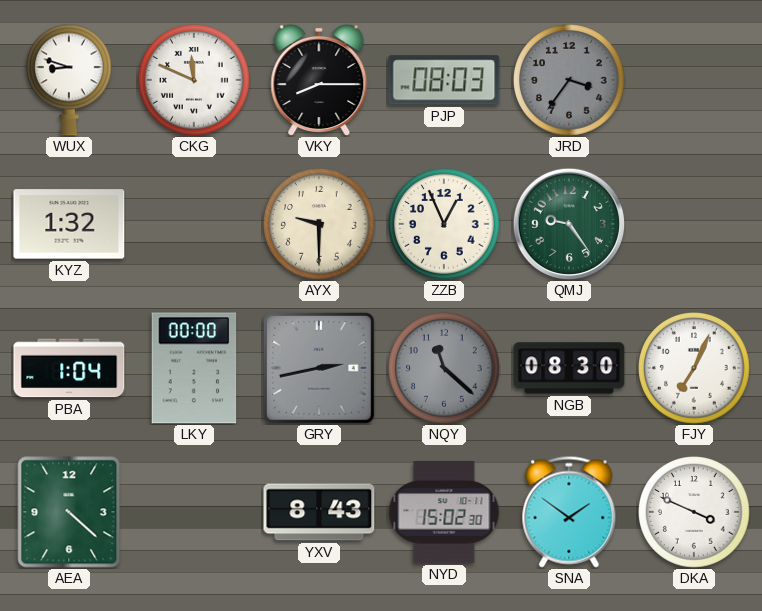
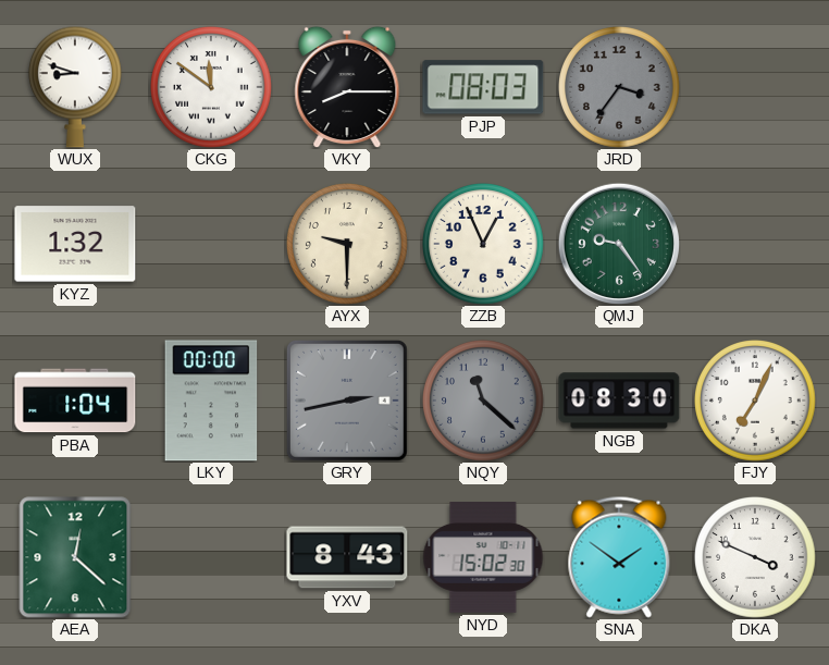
CKG: 11:49 -> 11:51
AEA: 4:22 -> 12:22
